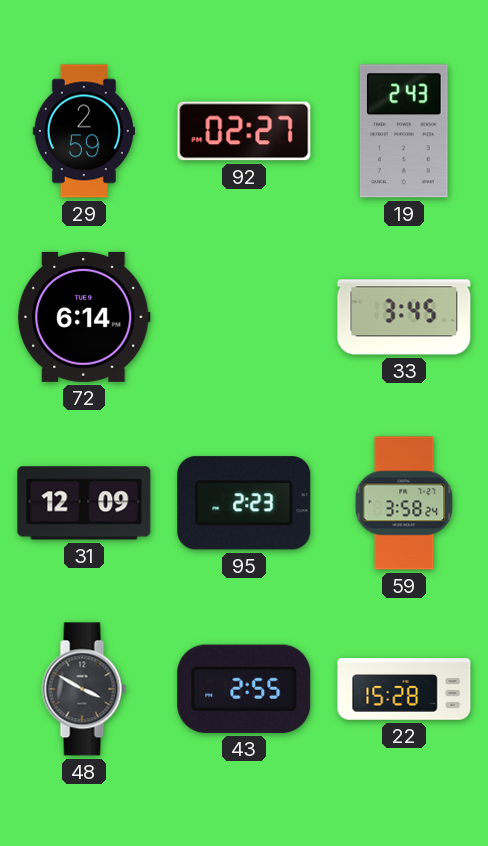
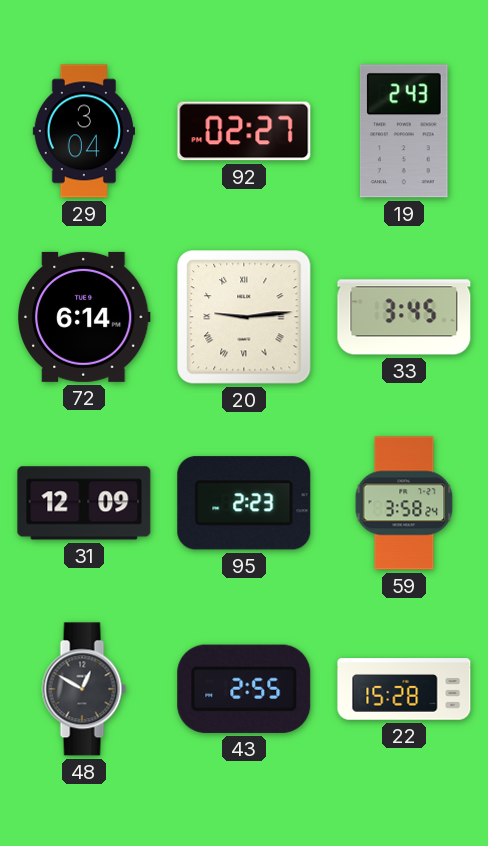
29: 2:59 -> 3:04
20: none -> 9:14
48: 3:50 -> 12:50
